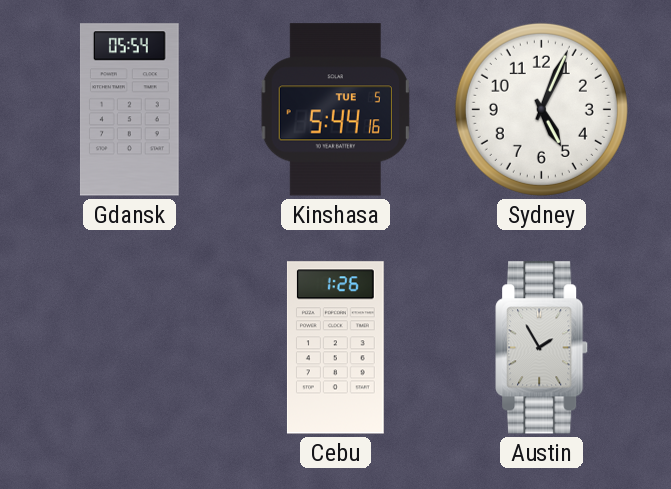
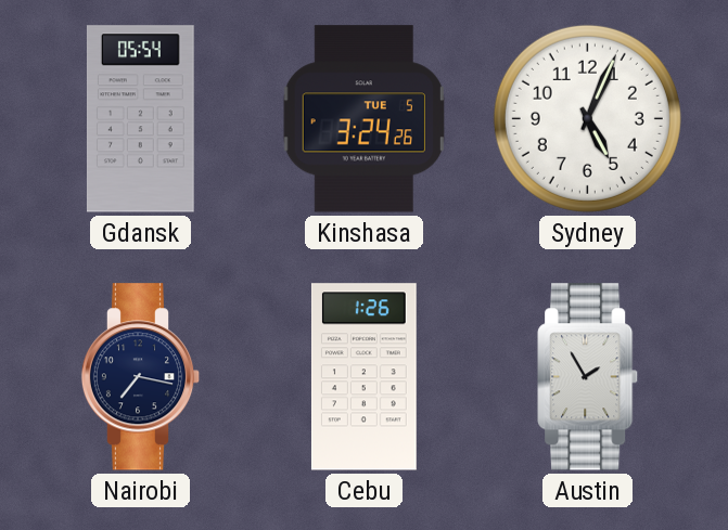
Kinshasa: 5:44 -> 3:24
Nairobi: none -> 7:17
